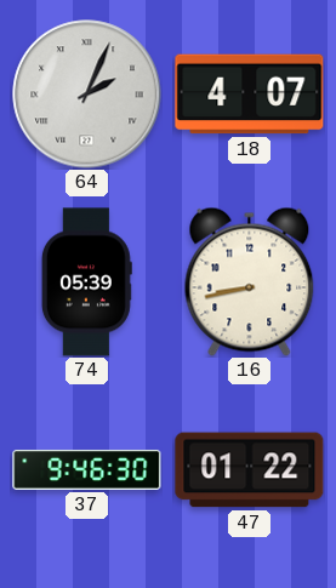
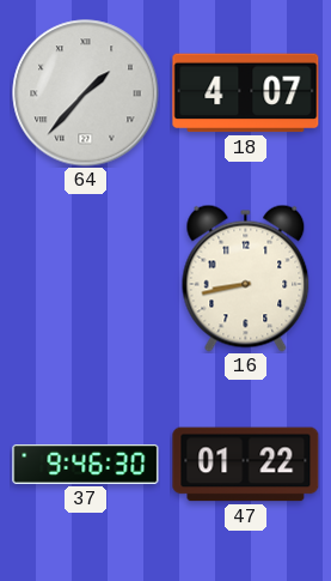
64: 2:04 -> 1:37
74: 05:39 -> none
